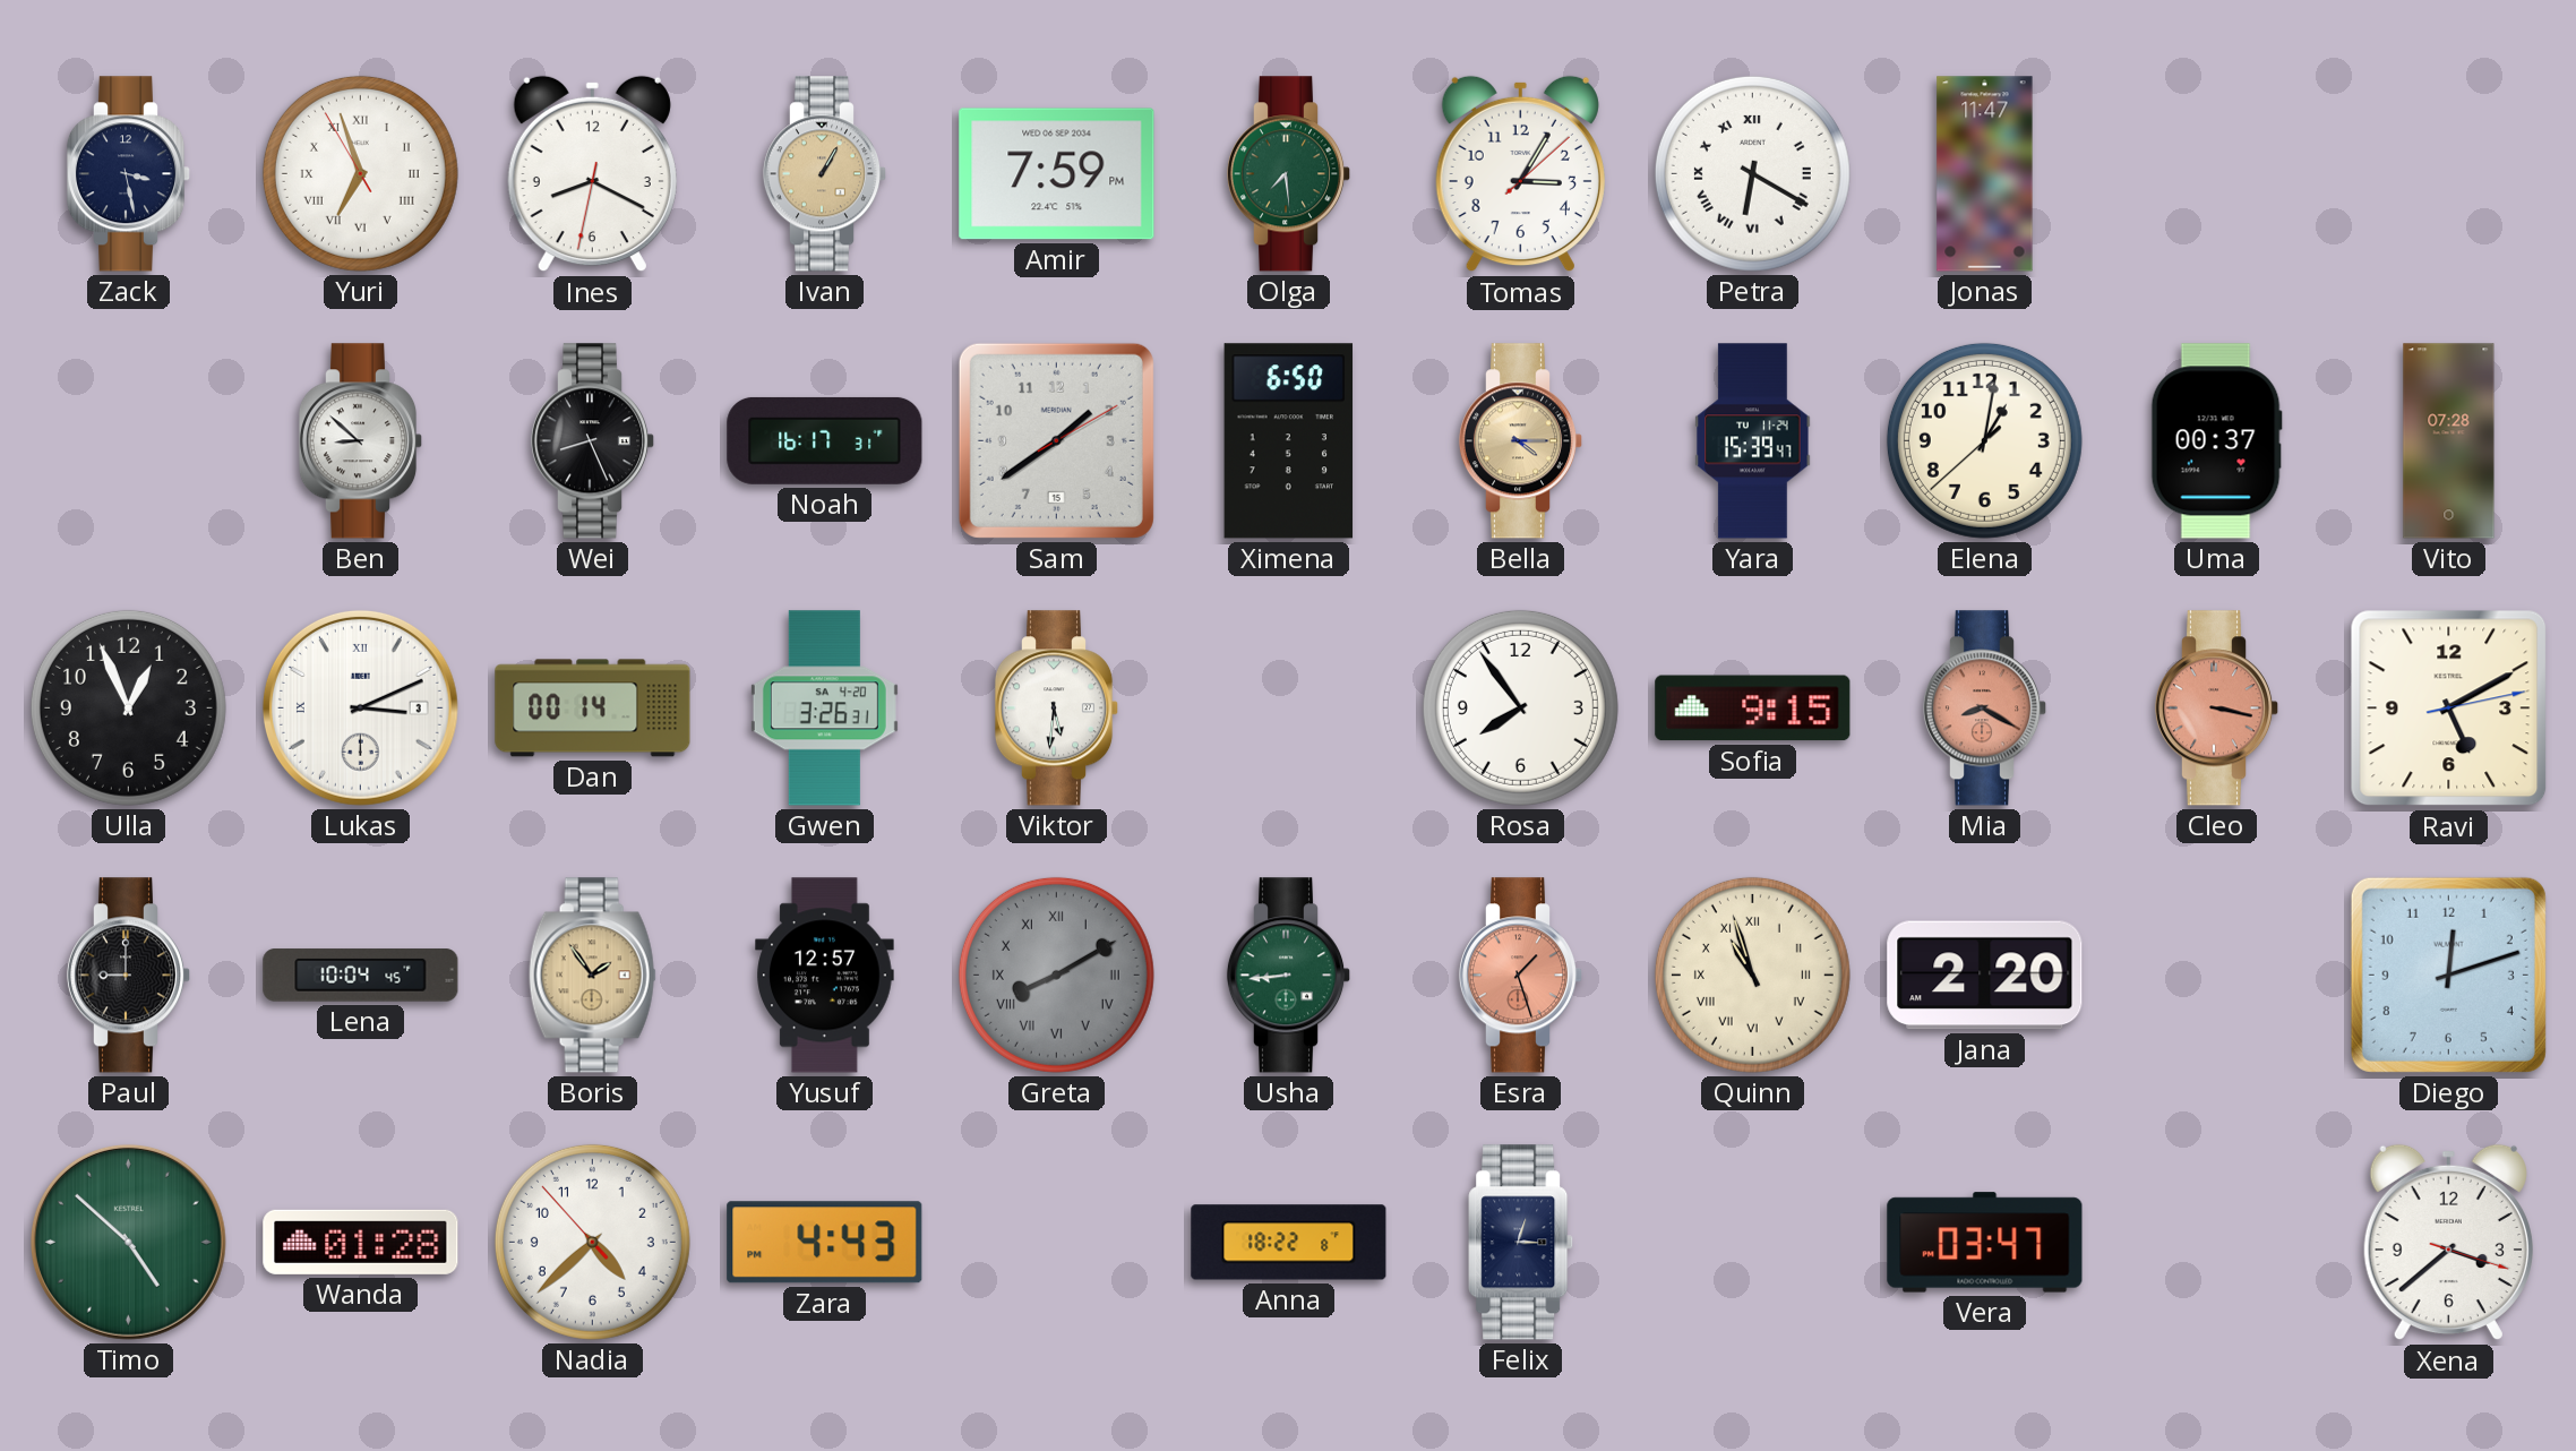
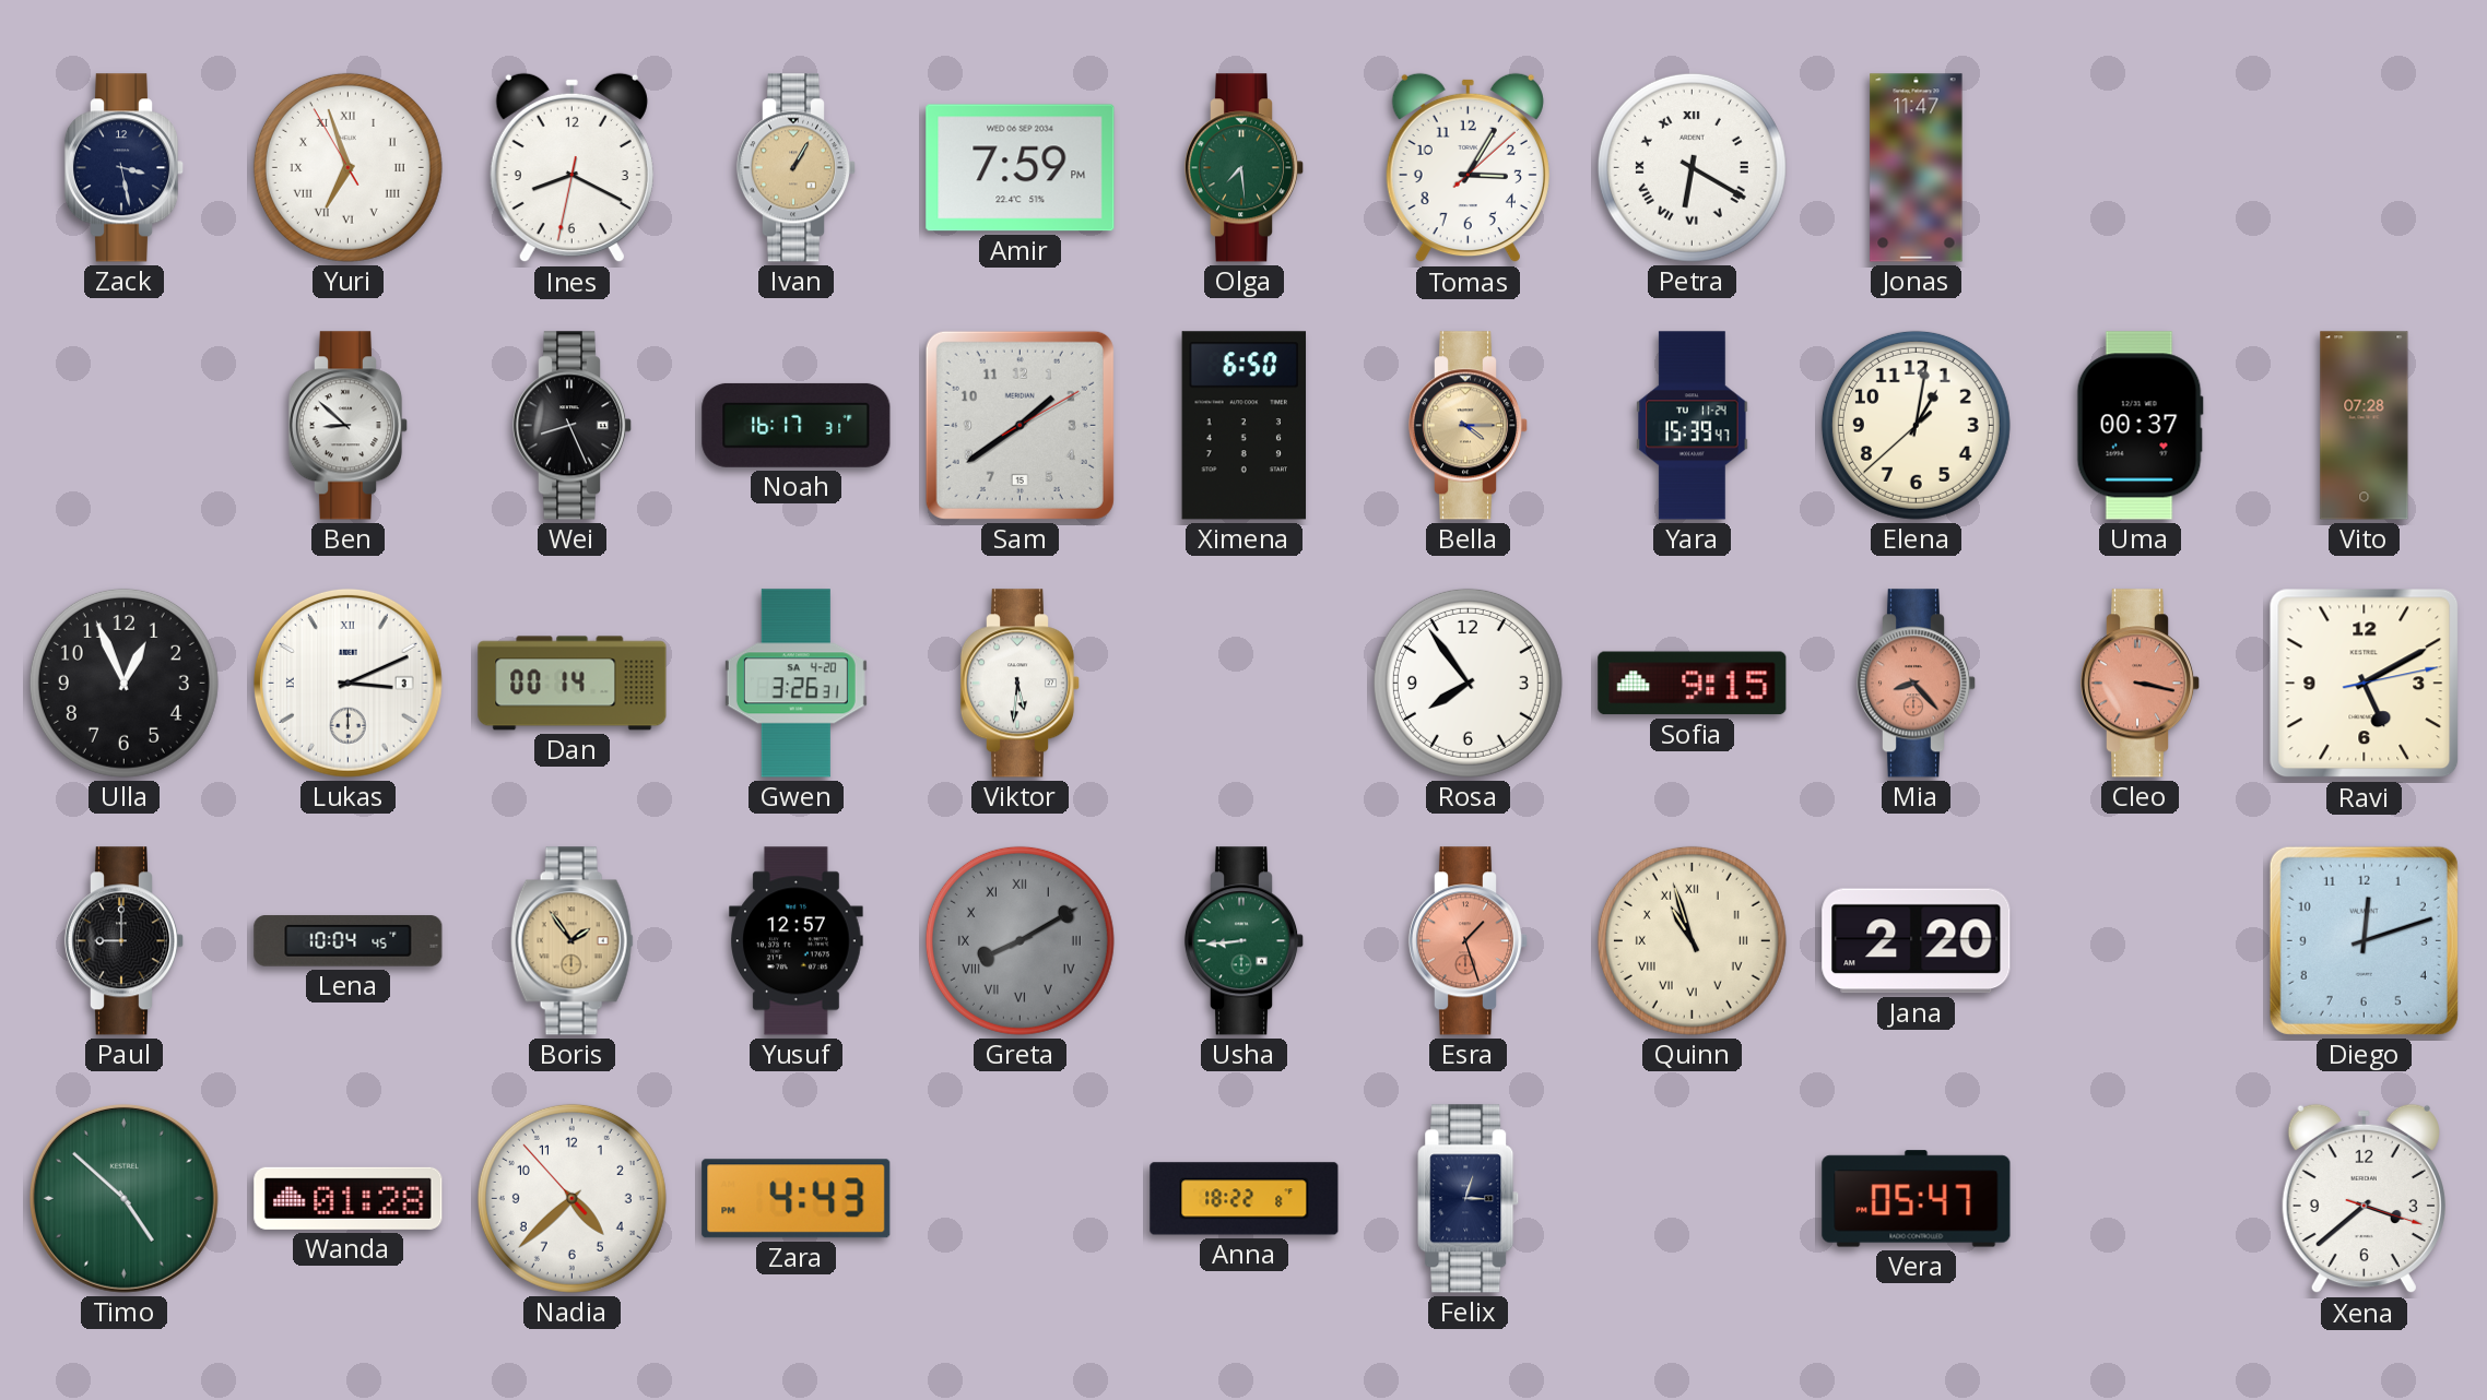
Mia: 8:20 -> 8:23
Vera: 03:47 -> 05:47
